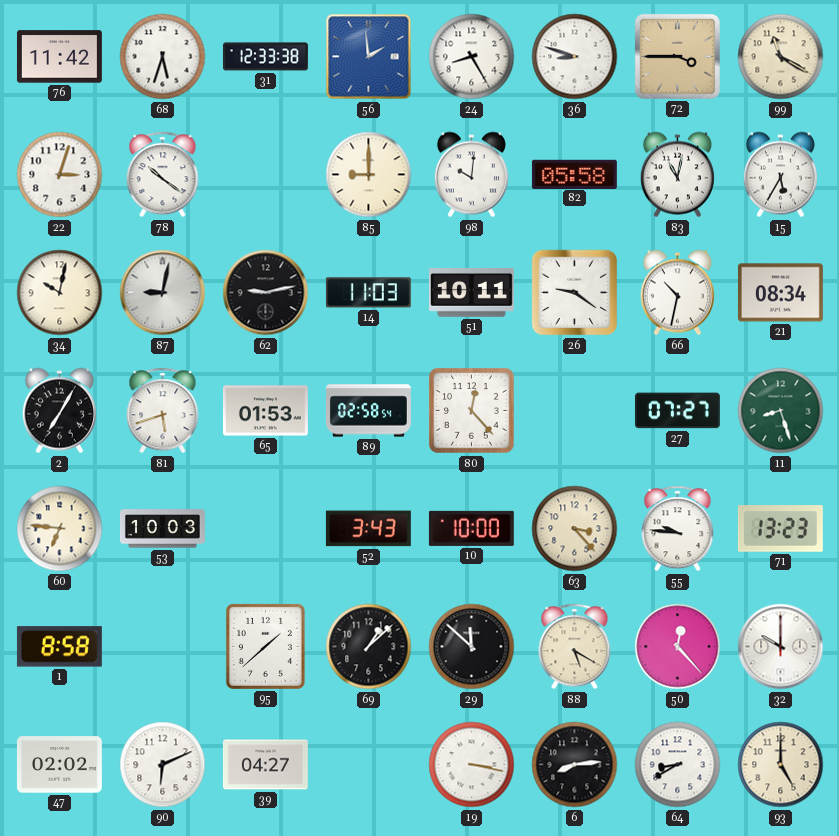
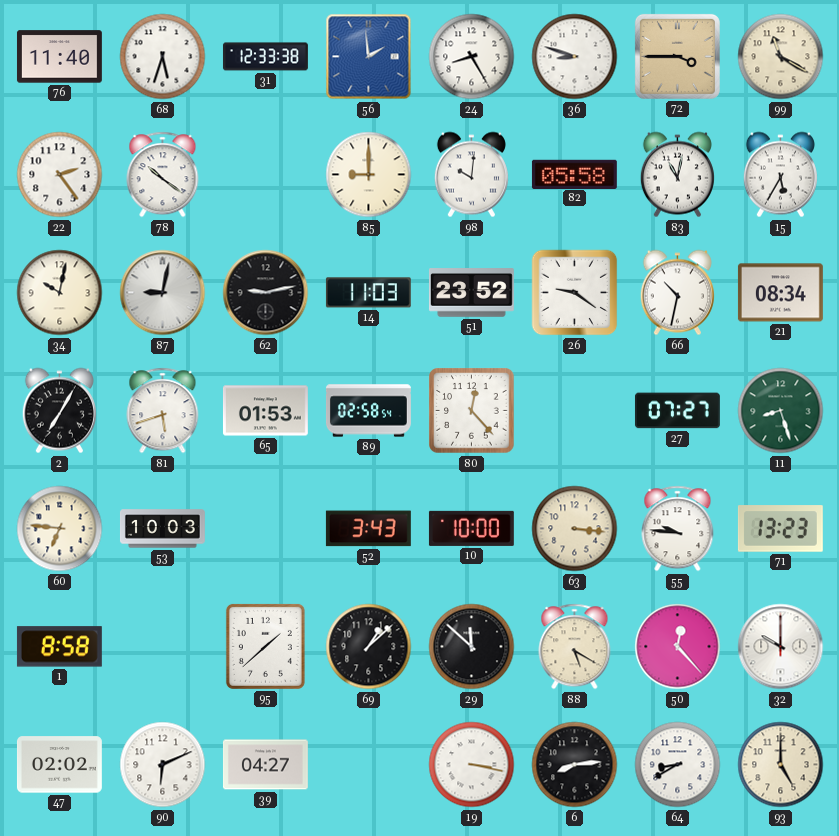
76: 11:42 -> 11:40
22: 3:03 -> 2:24
51: 10:11 -> 23:52
63: 3:23 -> 3:16
